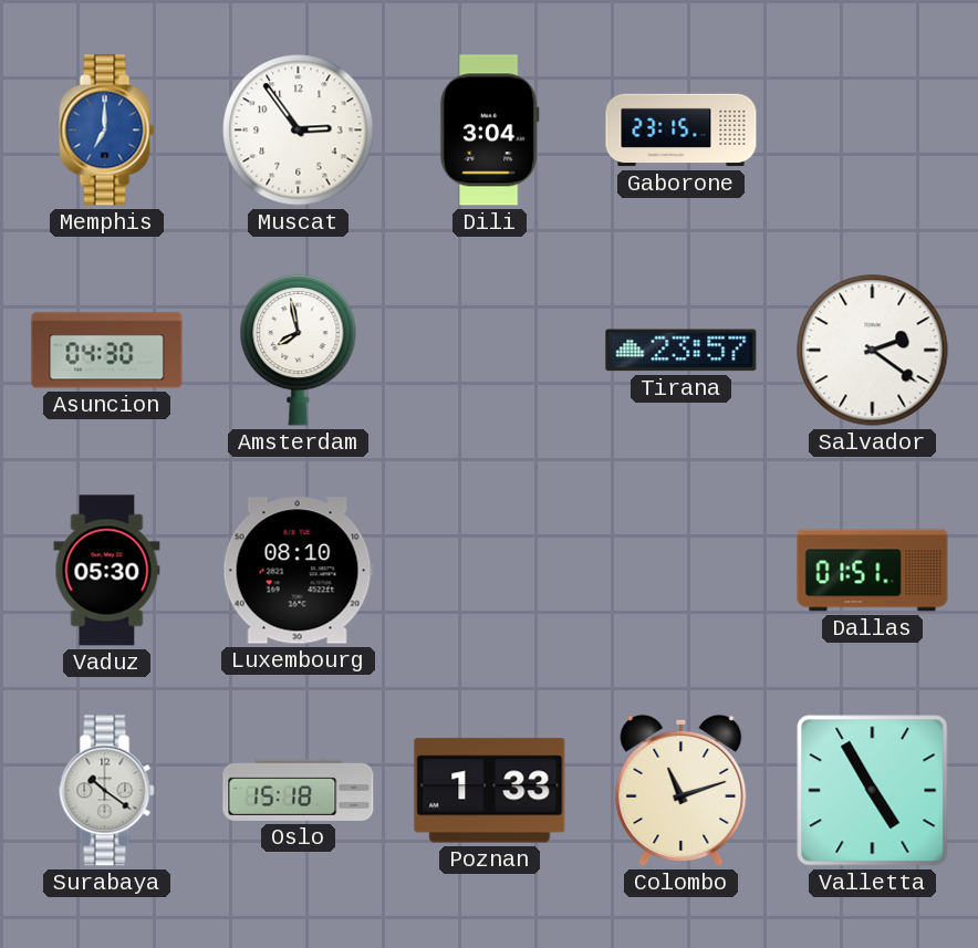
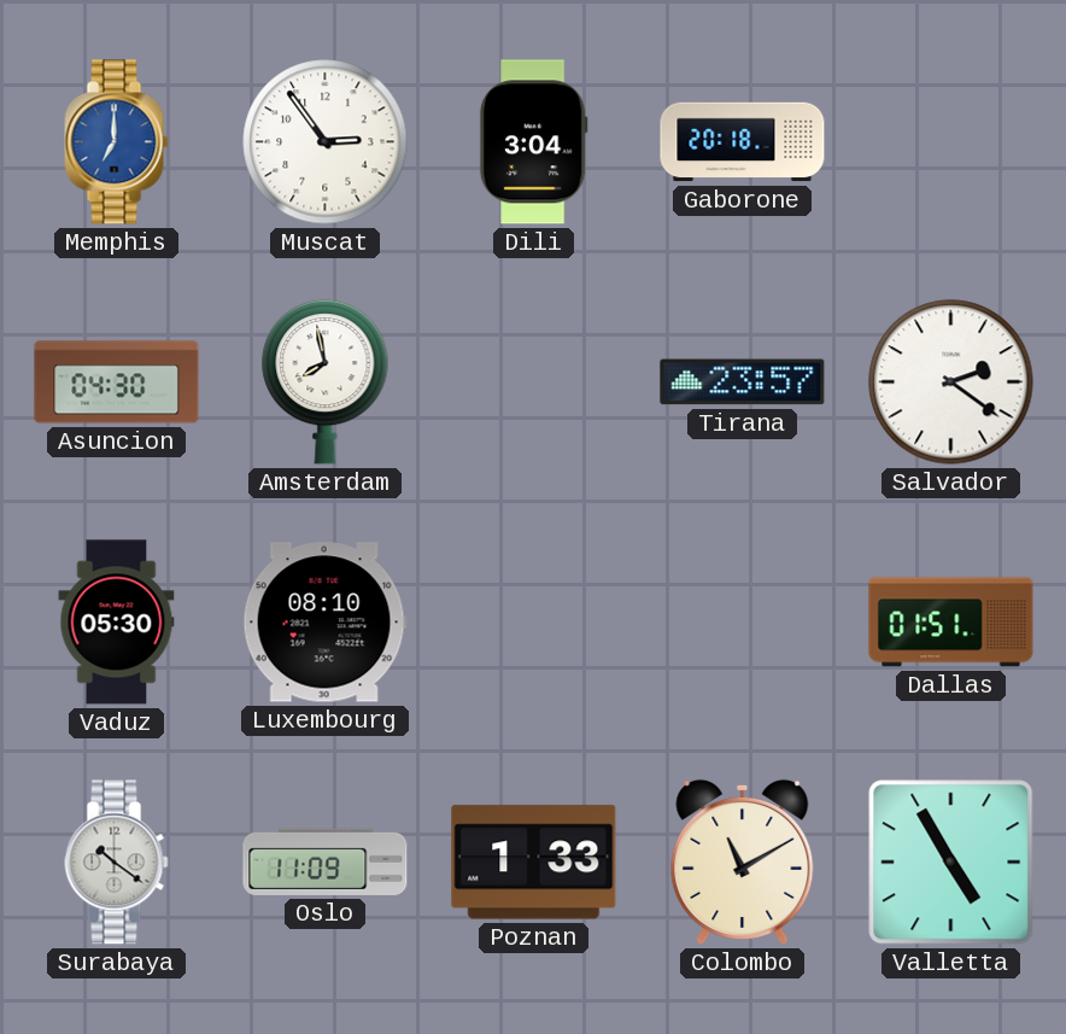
Gaborone: 23:15 -> 20:18
Oslo: 15:18 -> 11:09
Colombo: 11:12 -> 11:10
